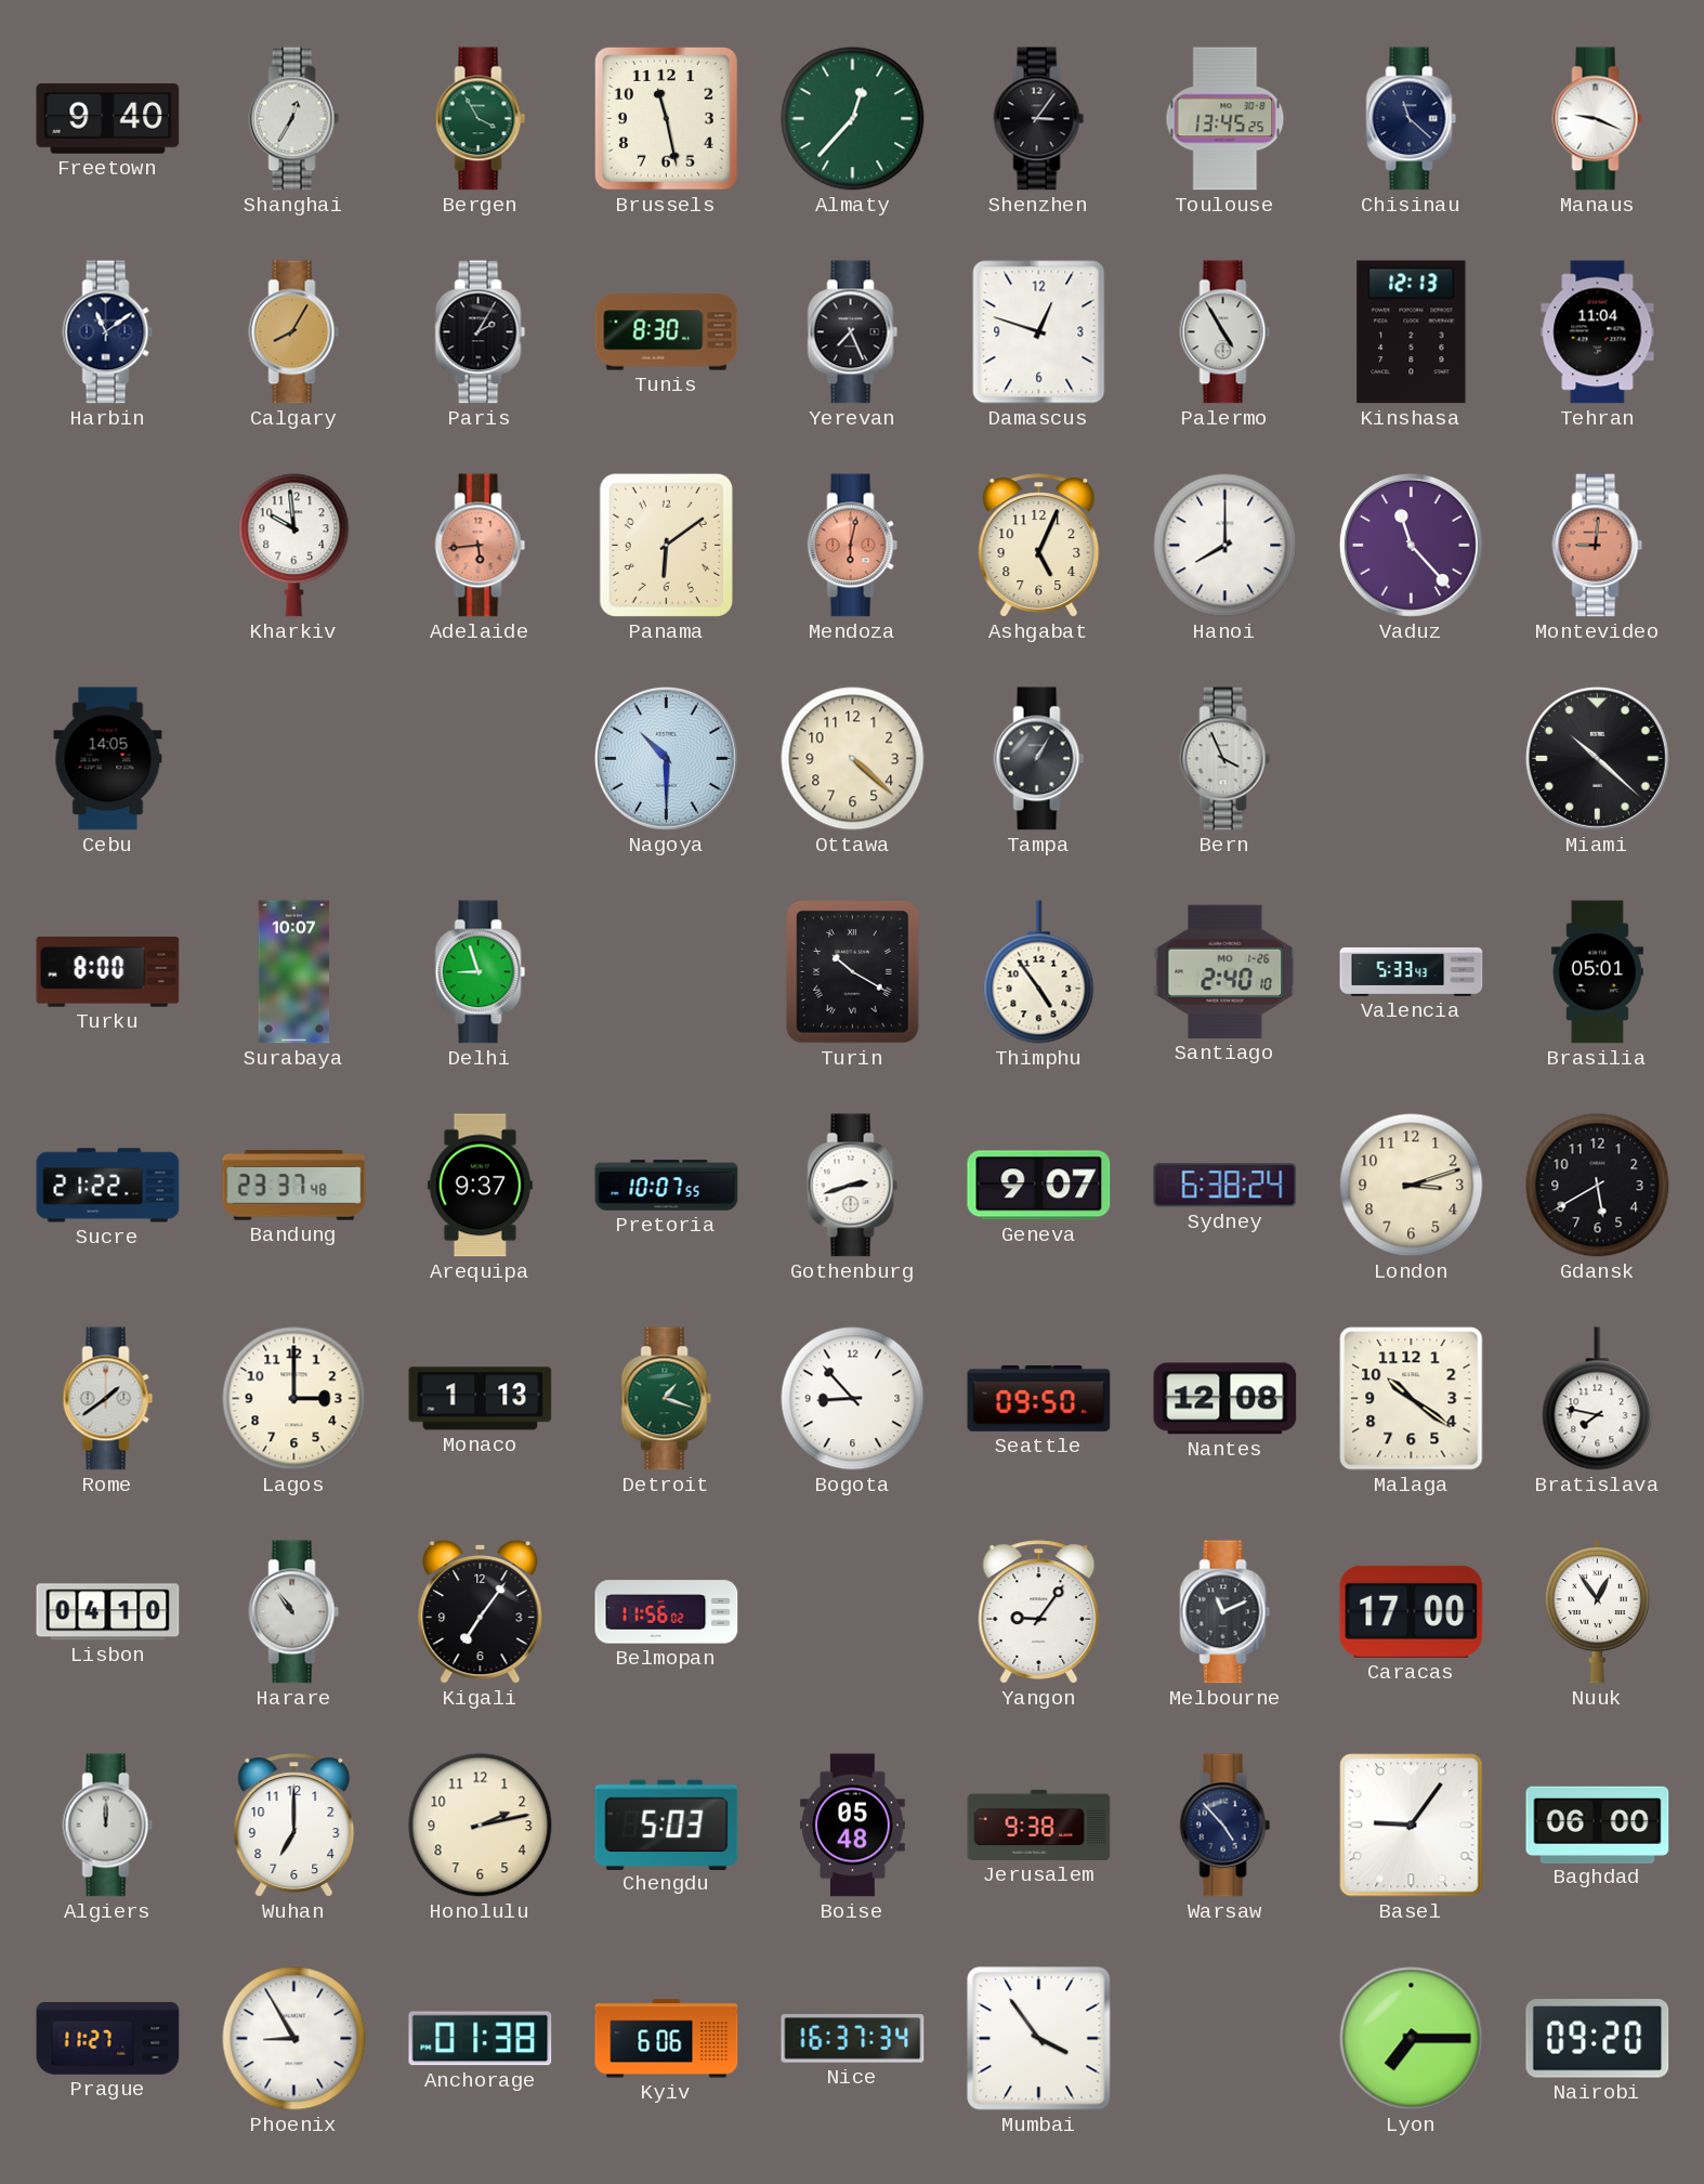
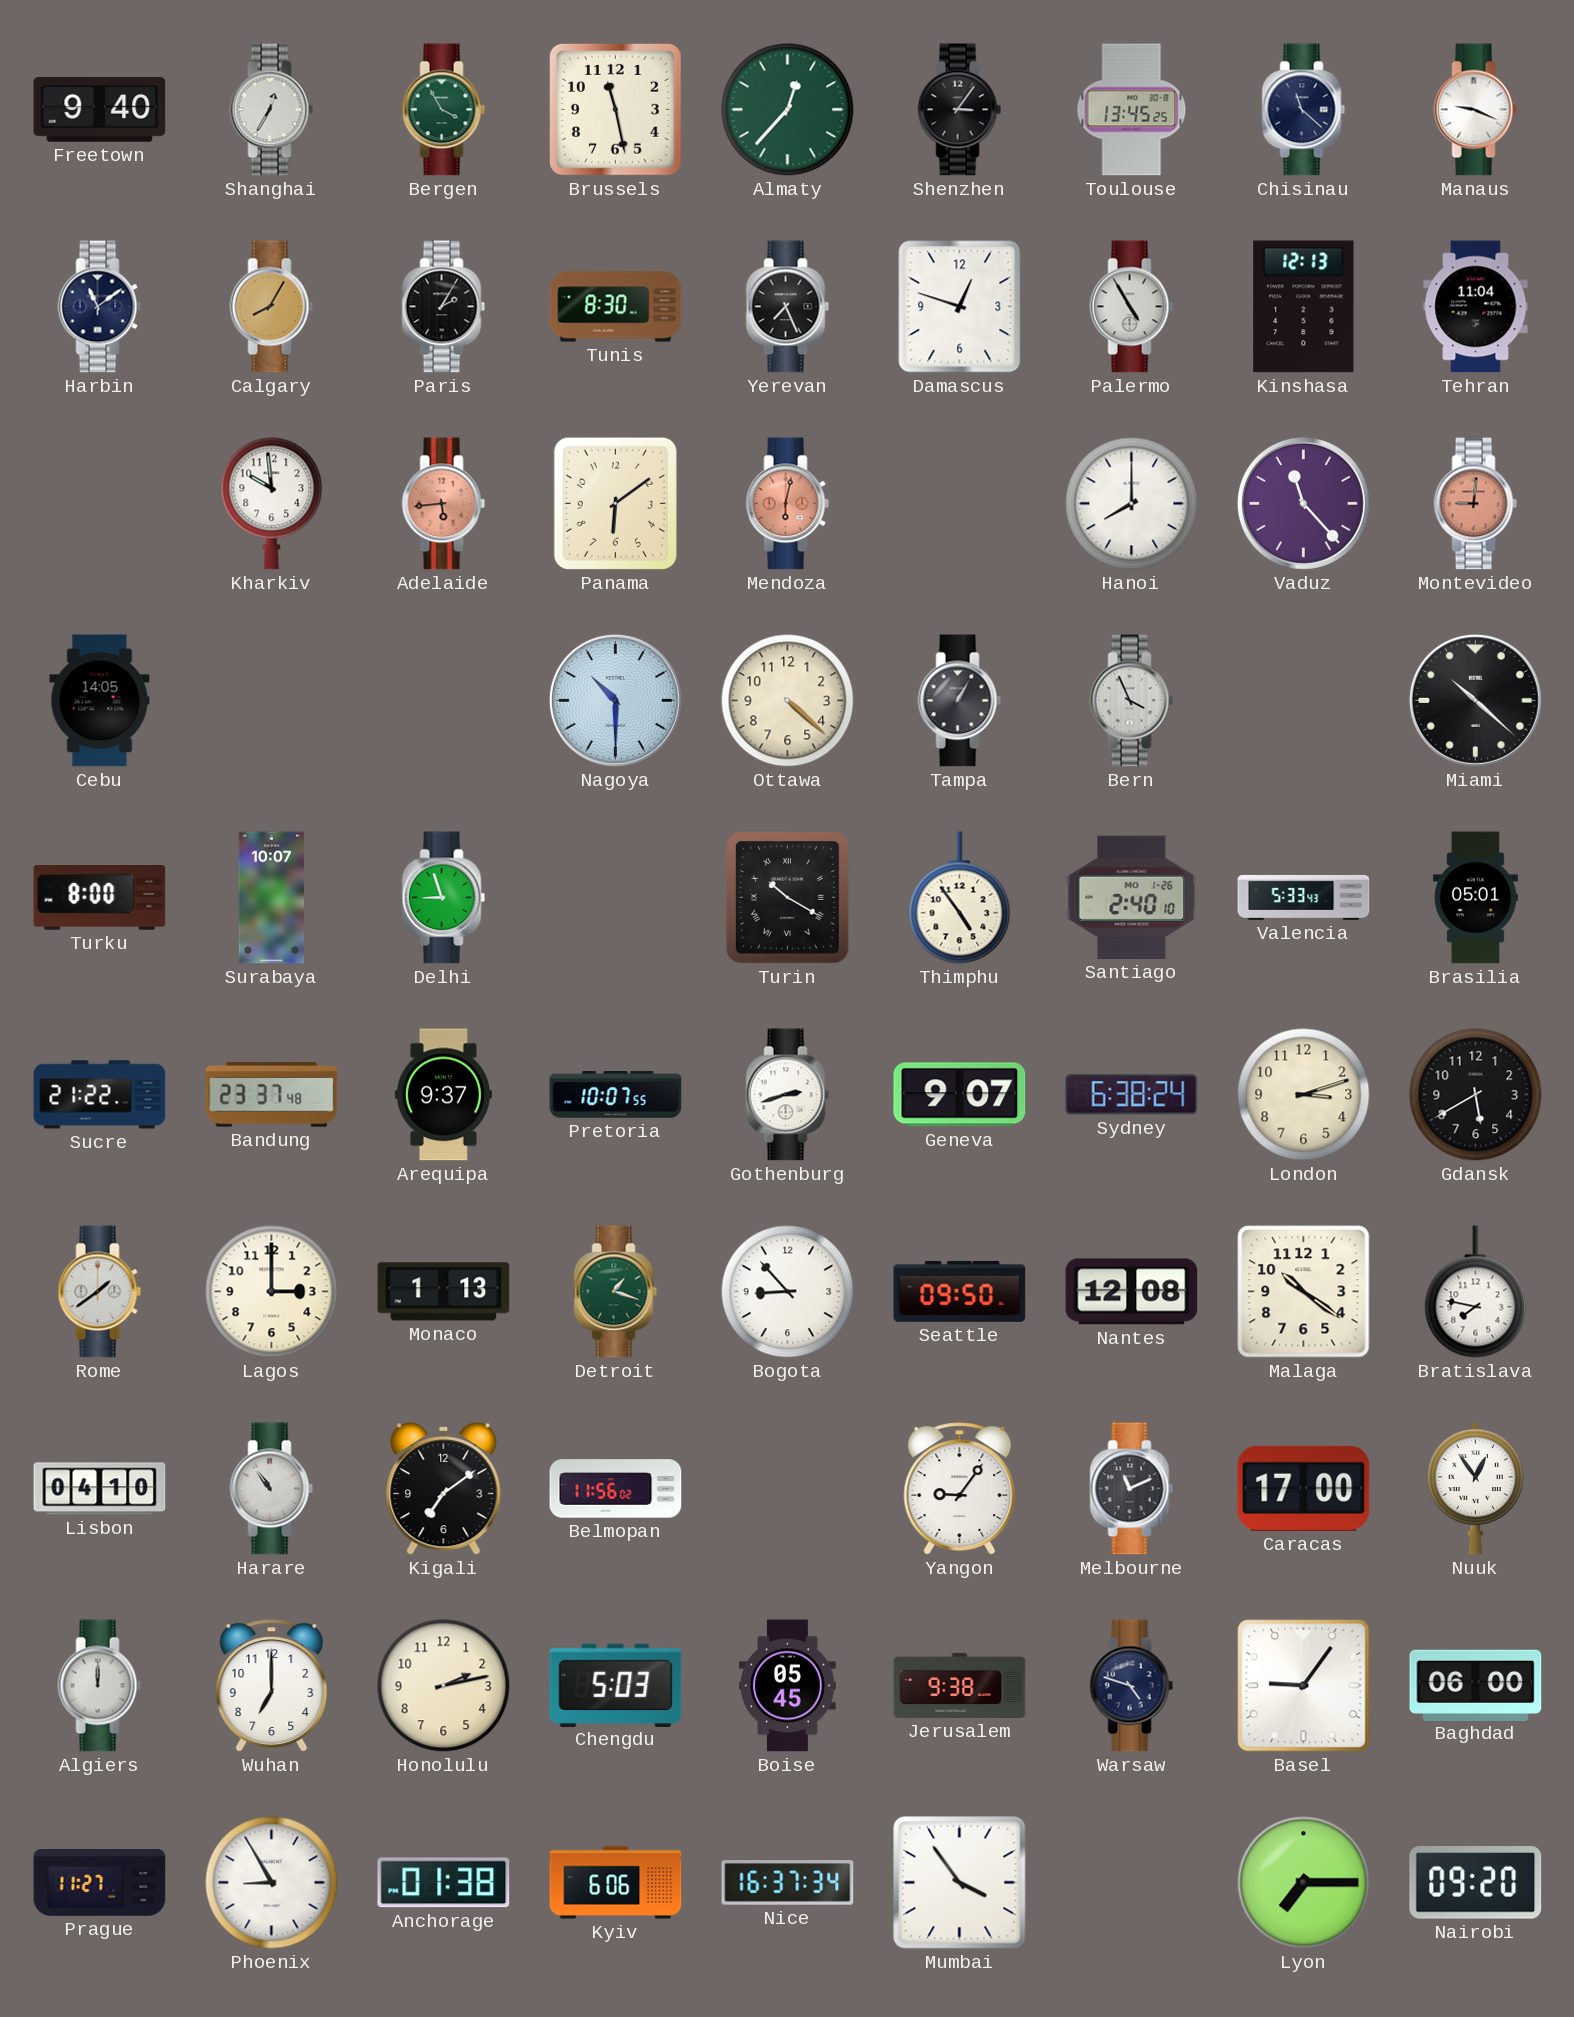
Ashgabat: 5:04 -> none
Kigali: 7:06 -> 7:09
Boise: 05:48 -> 05:45
Warsaw: 4:53 -> 4:48
